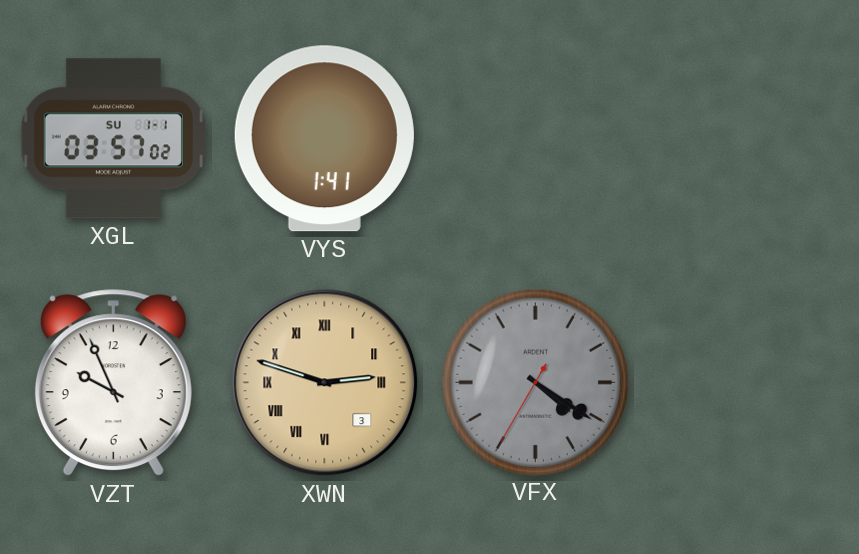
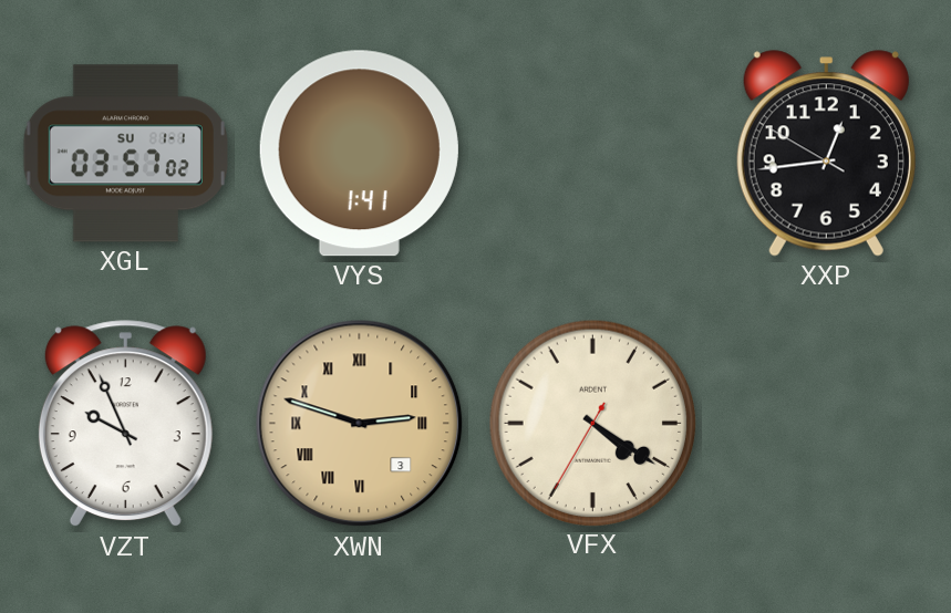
XXP: none -> 12:43
VFX dial: grey -> cream
